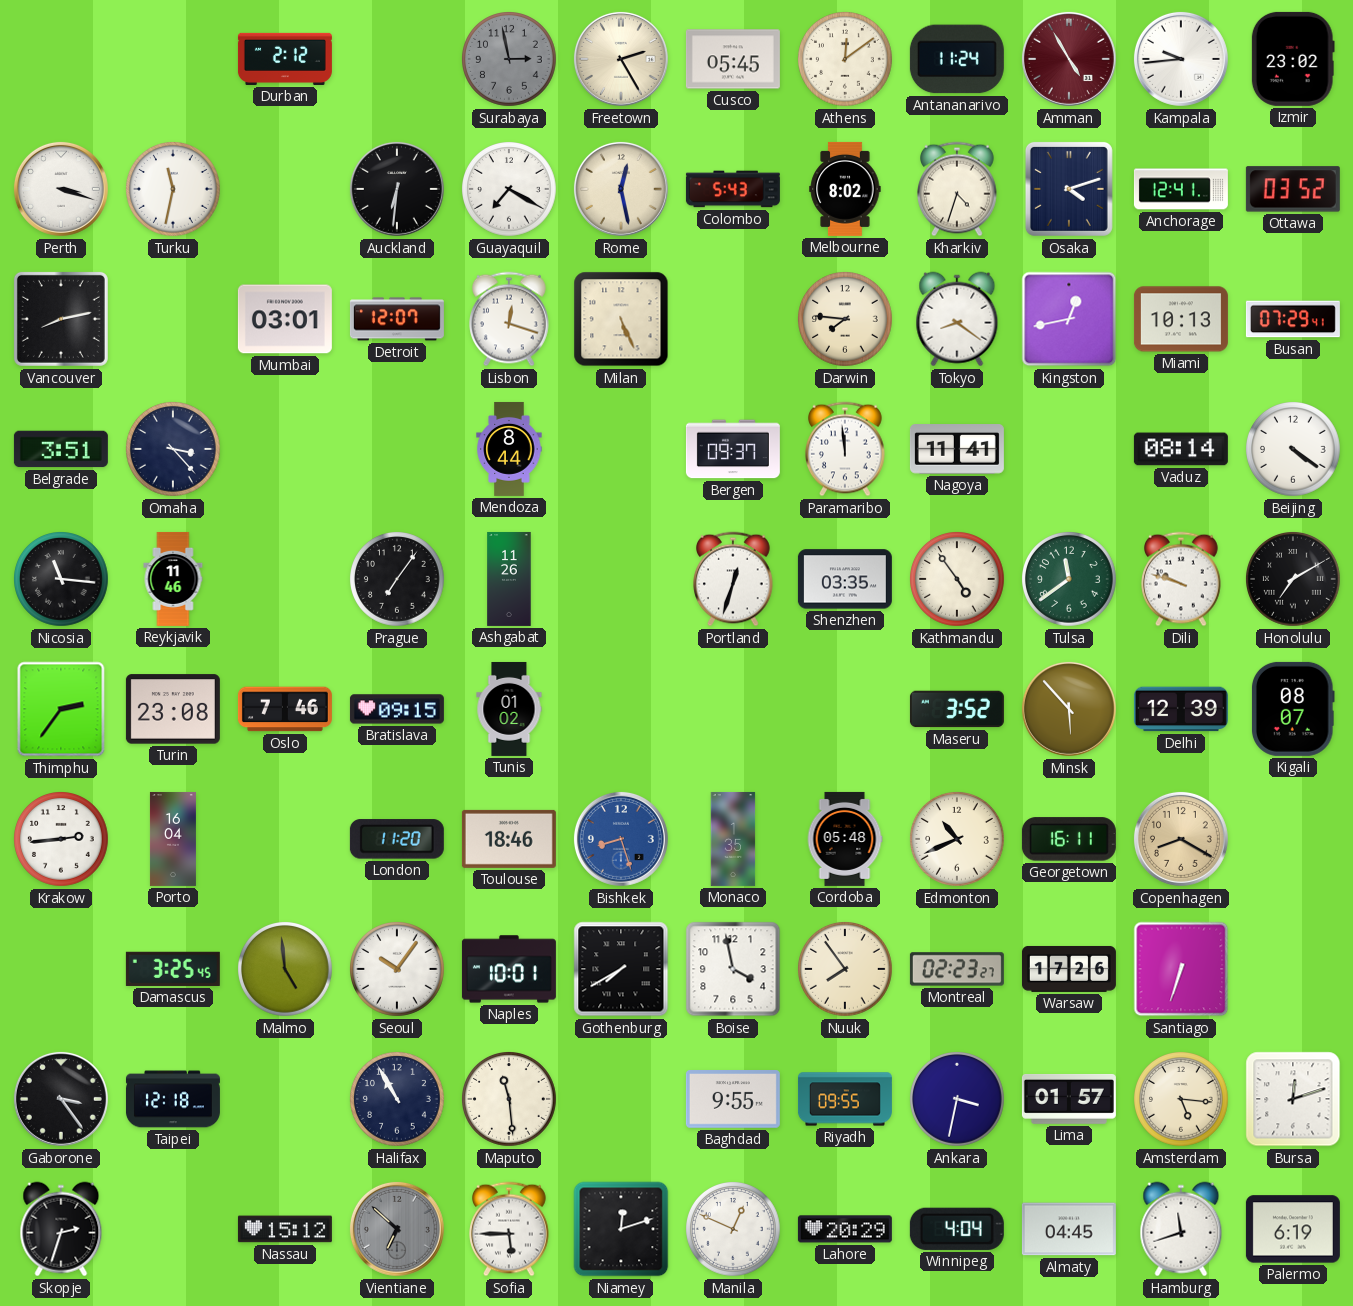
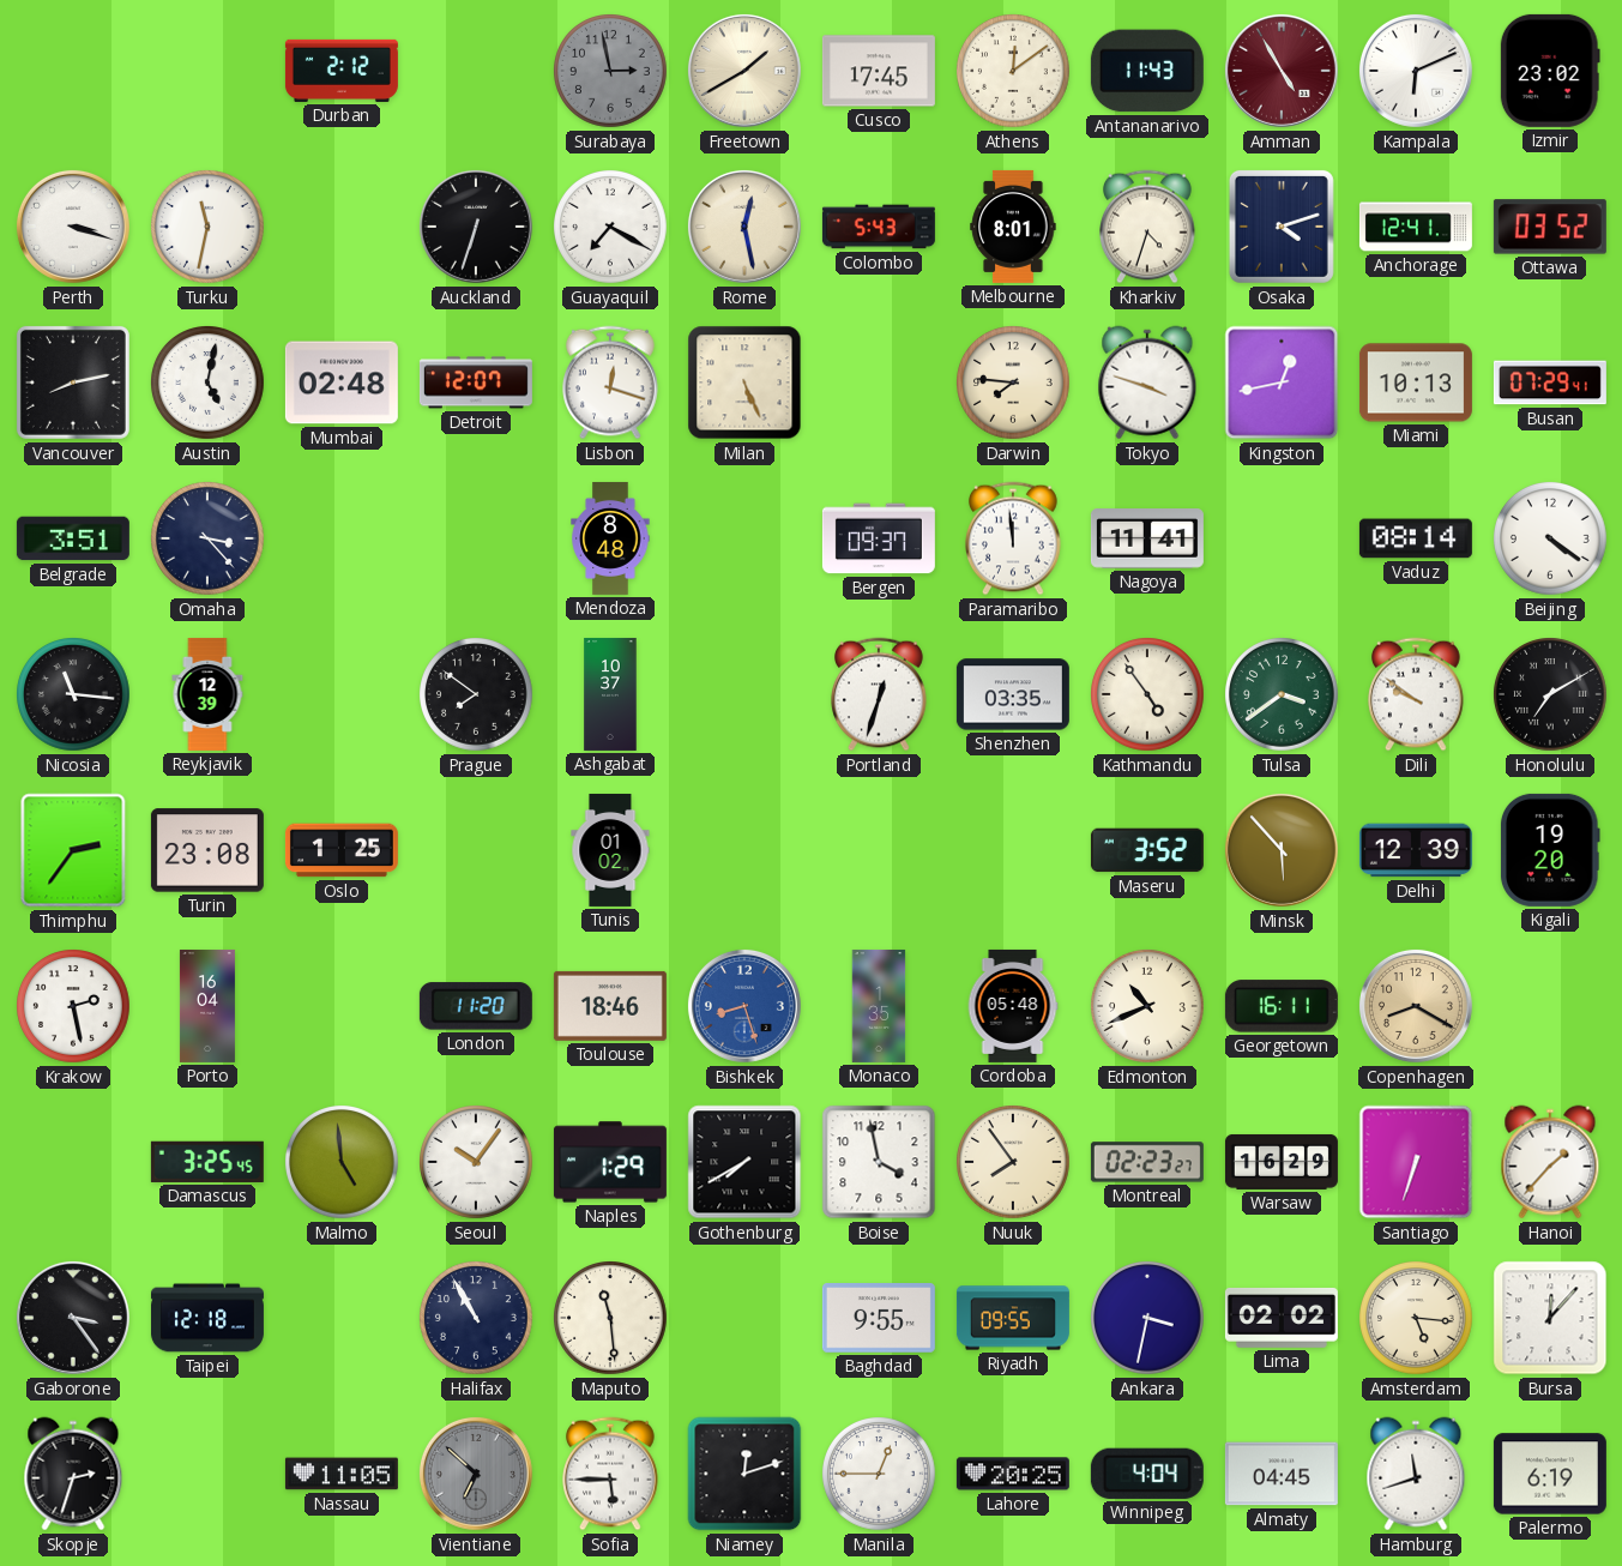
Freetown: 2:25 -> 1:40
Cusco: 05:45 -> 17:45
Antananarivo: 11:24 -> 11:43
Kampala: 9:44 -> 6:11
Auckland: 6:31 -> 6:33
Melbourne: 8:02 -> 8:01
Austin: none -> 5:02
Mumbai: 03:01 -> 02:48
Tokyo: 8:21 -> 3:48
Mendoza: 8:44 -> 8:48
Reykjavik: 11:46 -> 12:39
Prague: 7:06 -> 7:51
Ashgabat: 11:26 -> 10:37
Tulsa: 11:39 -> 3:39
Dili: 9:48 -> 9:51
Oslo: 7:46 -> 1:25
Bratislava: 09:15 -> none
Kigali: 08:07 -> 19:20
Krakow: 2:44 -> 2:28
Naples: 10:01 -> 1:29
Warsaw: 17:26 -> 16:29
Hanoi: none -> 1:37
Lima: 01:57 -> 02:02
Bursa: 12:12 -> 12:07
Nassau: 15:12 -> 11:05
Manila: 12:49 -> 12:45
Lahore: 20:29 -> 20:25
